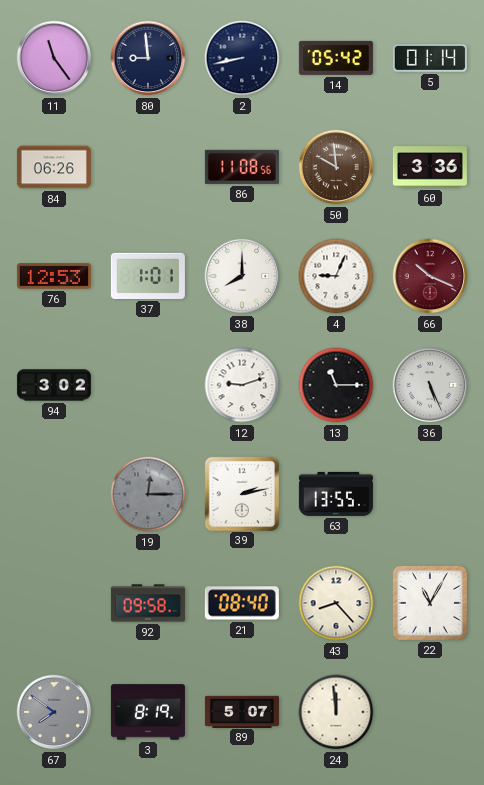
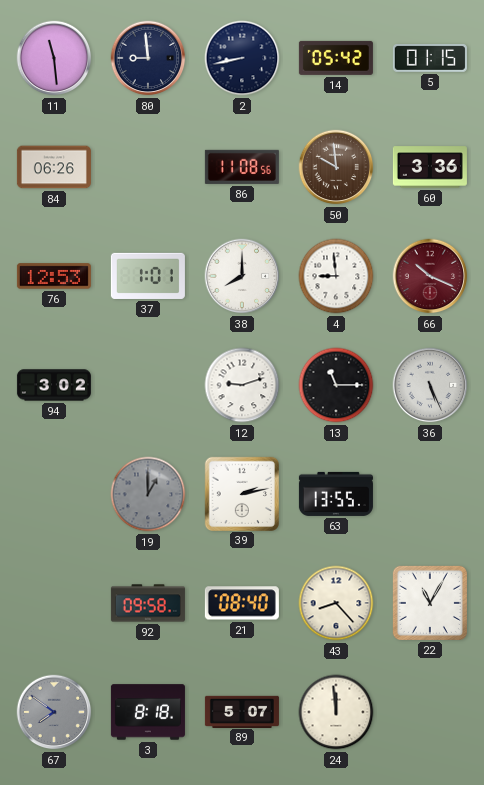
11: 11:24 -> 11:29
5: 01:14 -> 01:15
4: 9:04 -> 8:59
19: 12:15 -> 1:00
3: 8:19 -> 8:18
